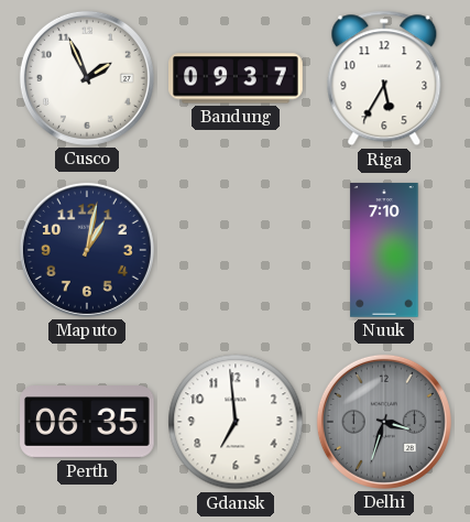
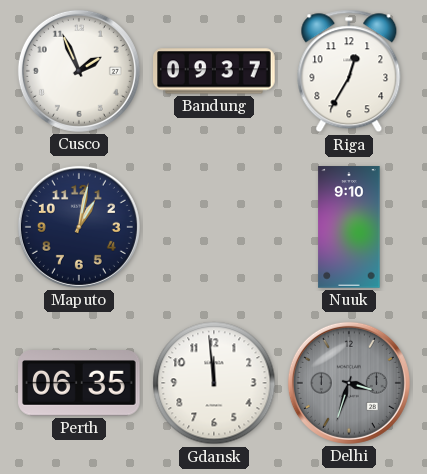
Riga: 5:35 -> 12:35
Nuuk: 7:10 -> 9:10
Gdansk: 6:59 -> 11:59
